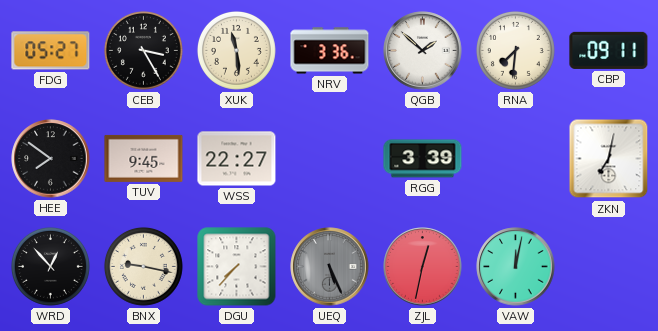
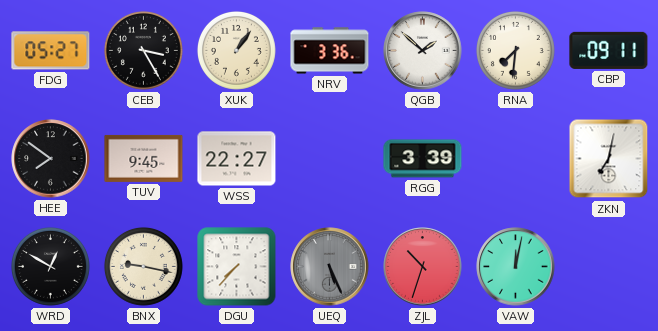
XUK: 11:29 -> 1:06
WRD: 12:53 -> 12:50
ZJL: 12:32 -> 10:33
